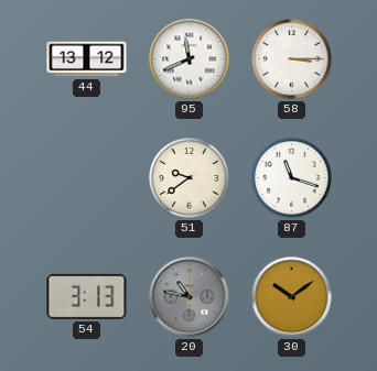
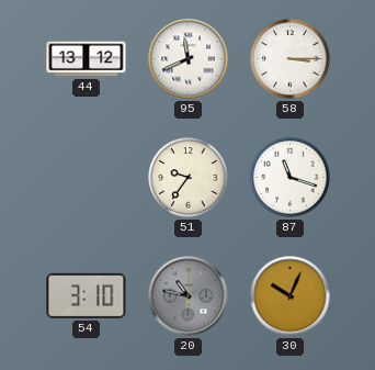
51: 9:39 -> 9:36
54: 3:13 -> 3:10
30: 10:09 -> 10:04
